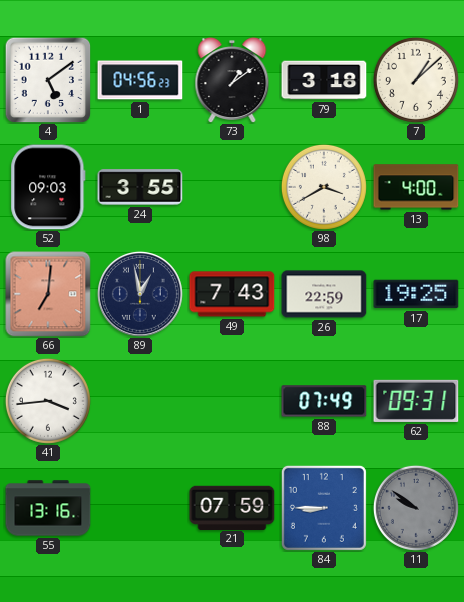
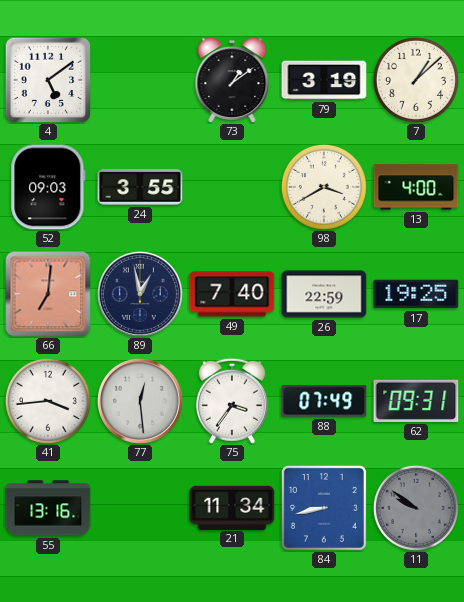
1: 04:56 -> none
79: 3:18 -> 3:19
49: 7:43 -> 7:40
77: none -> 12:29
75: none -> 3:36
21: 07:59 -> 11:34
84: 8:45 -> 8:43
